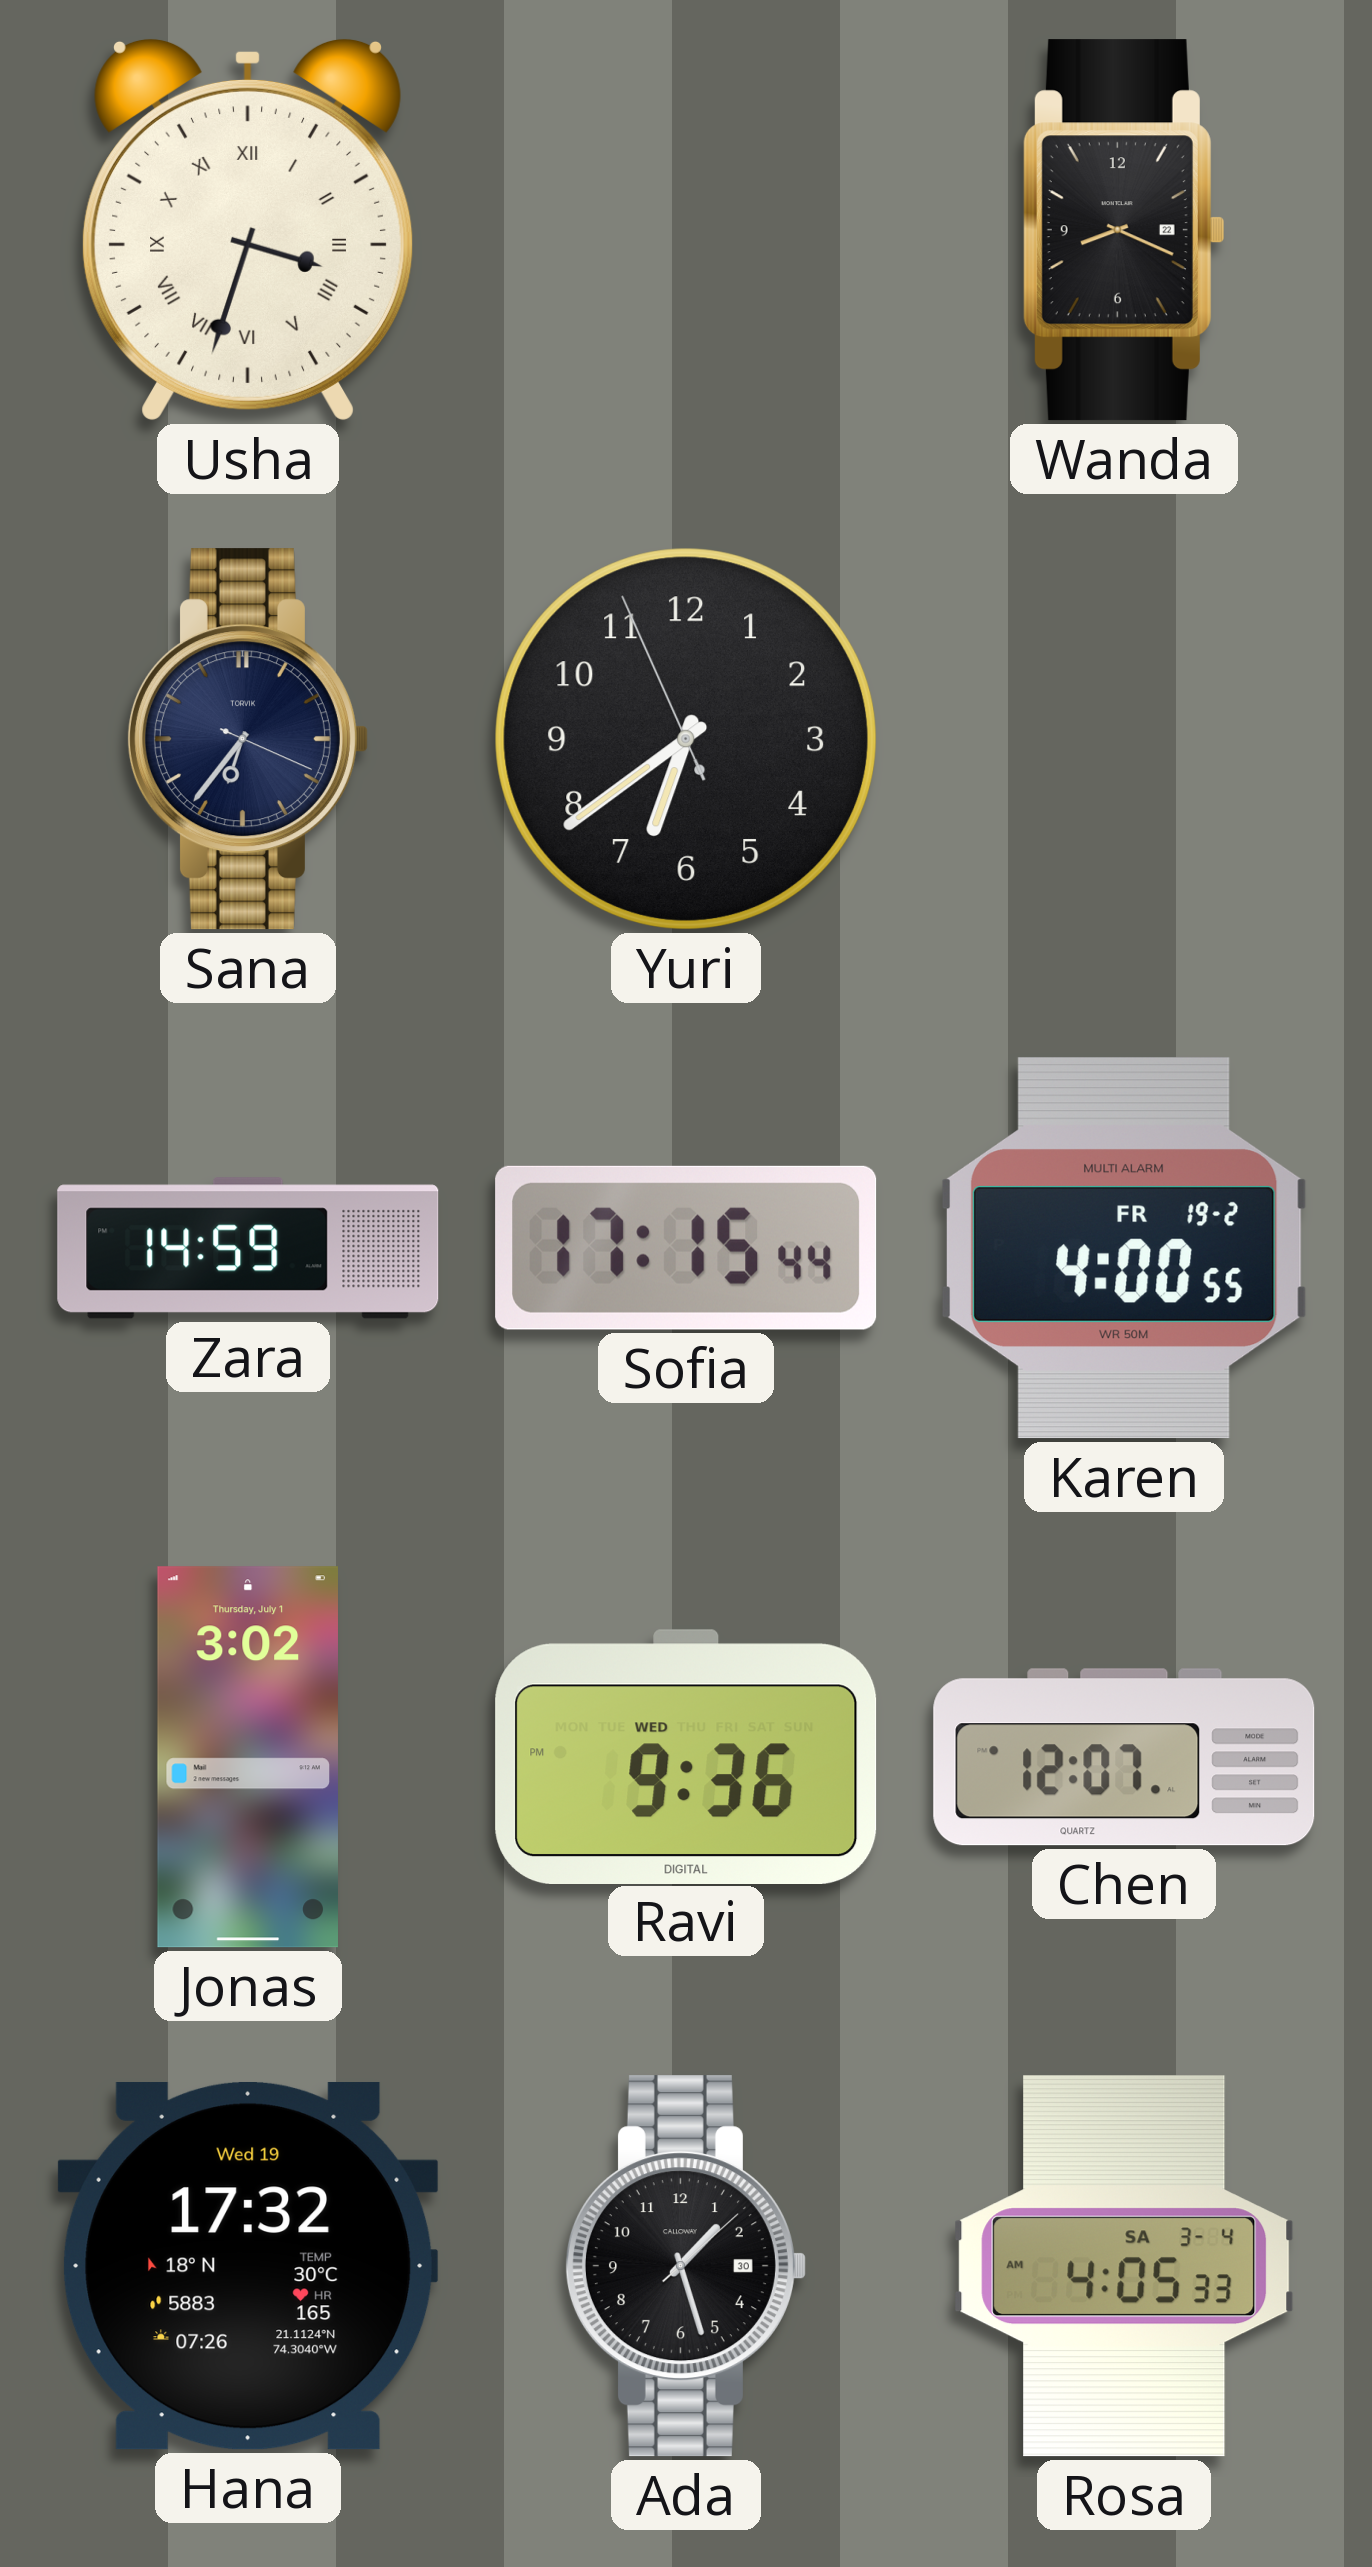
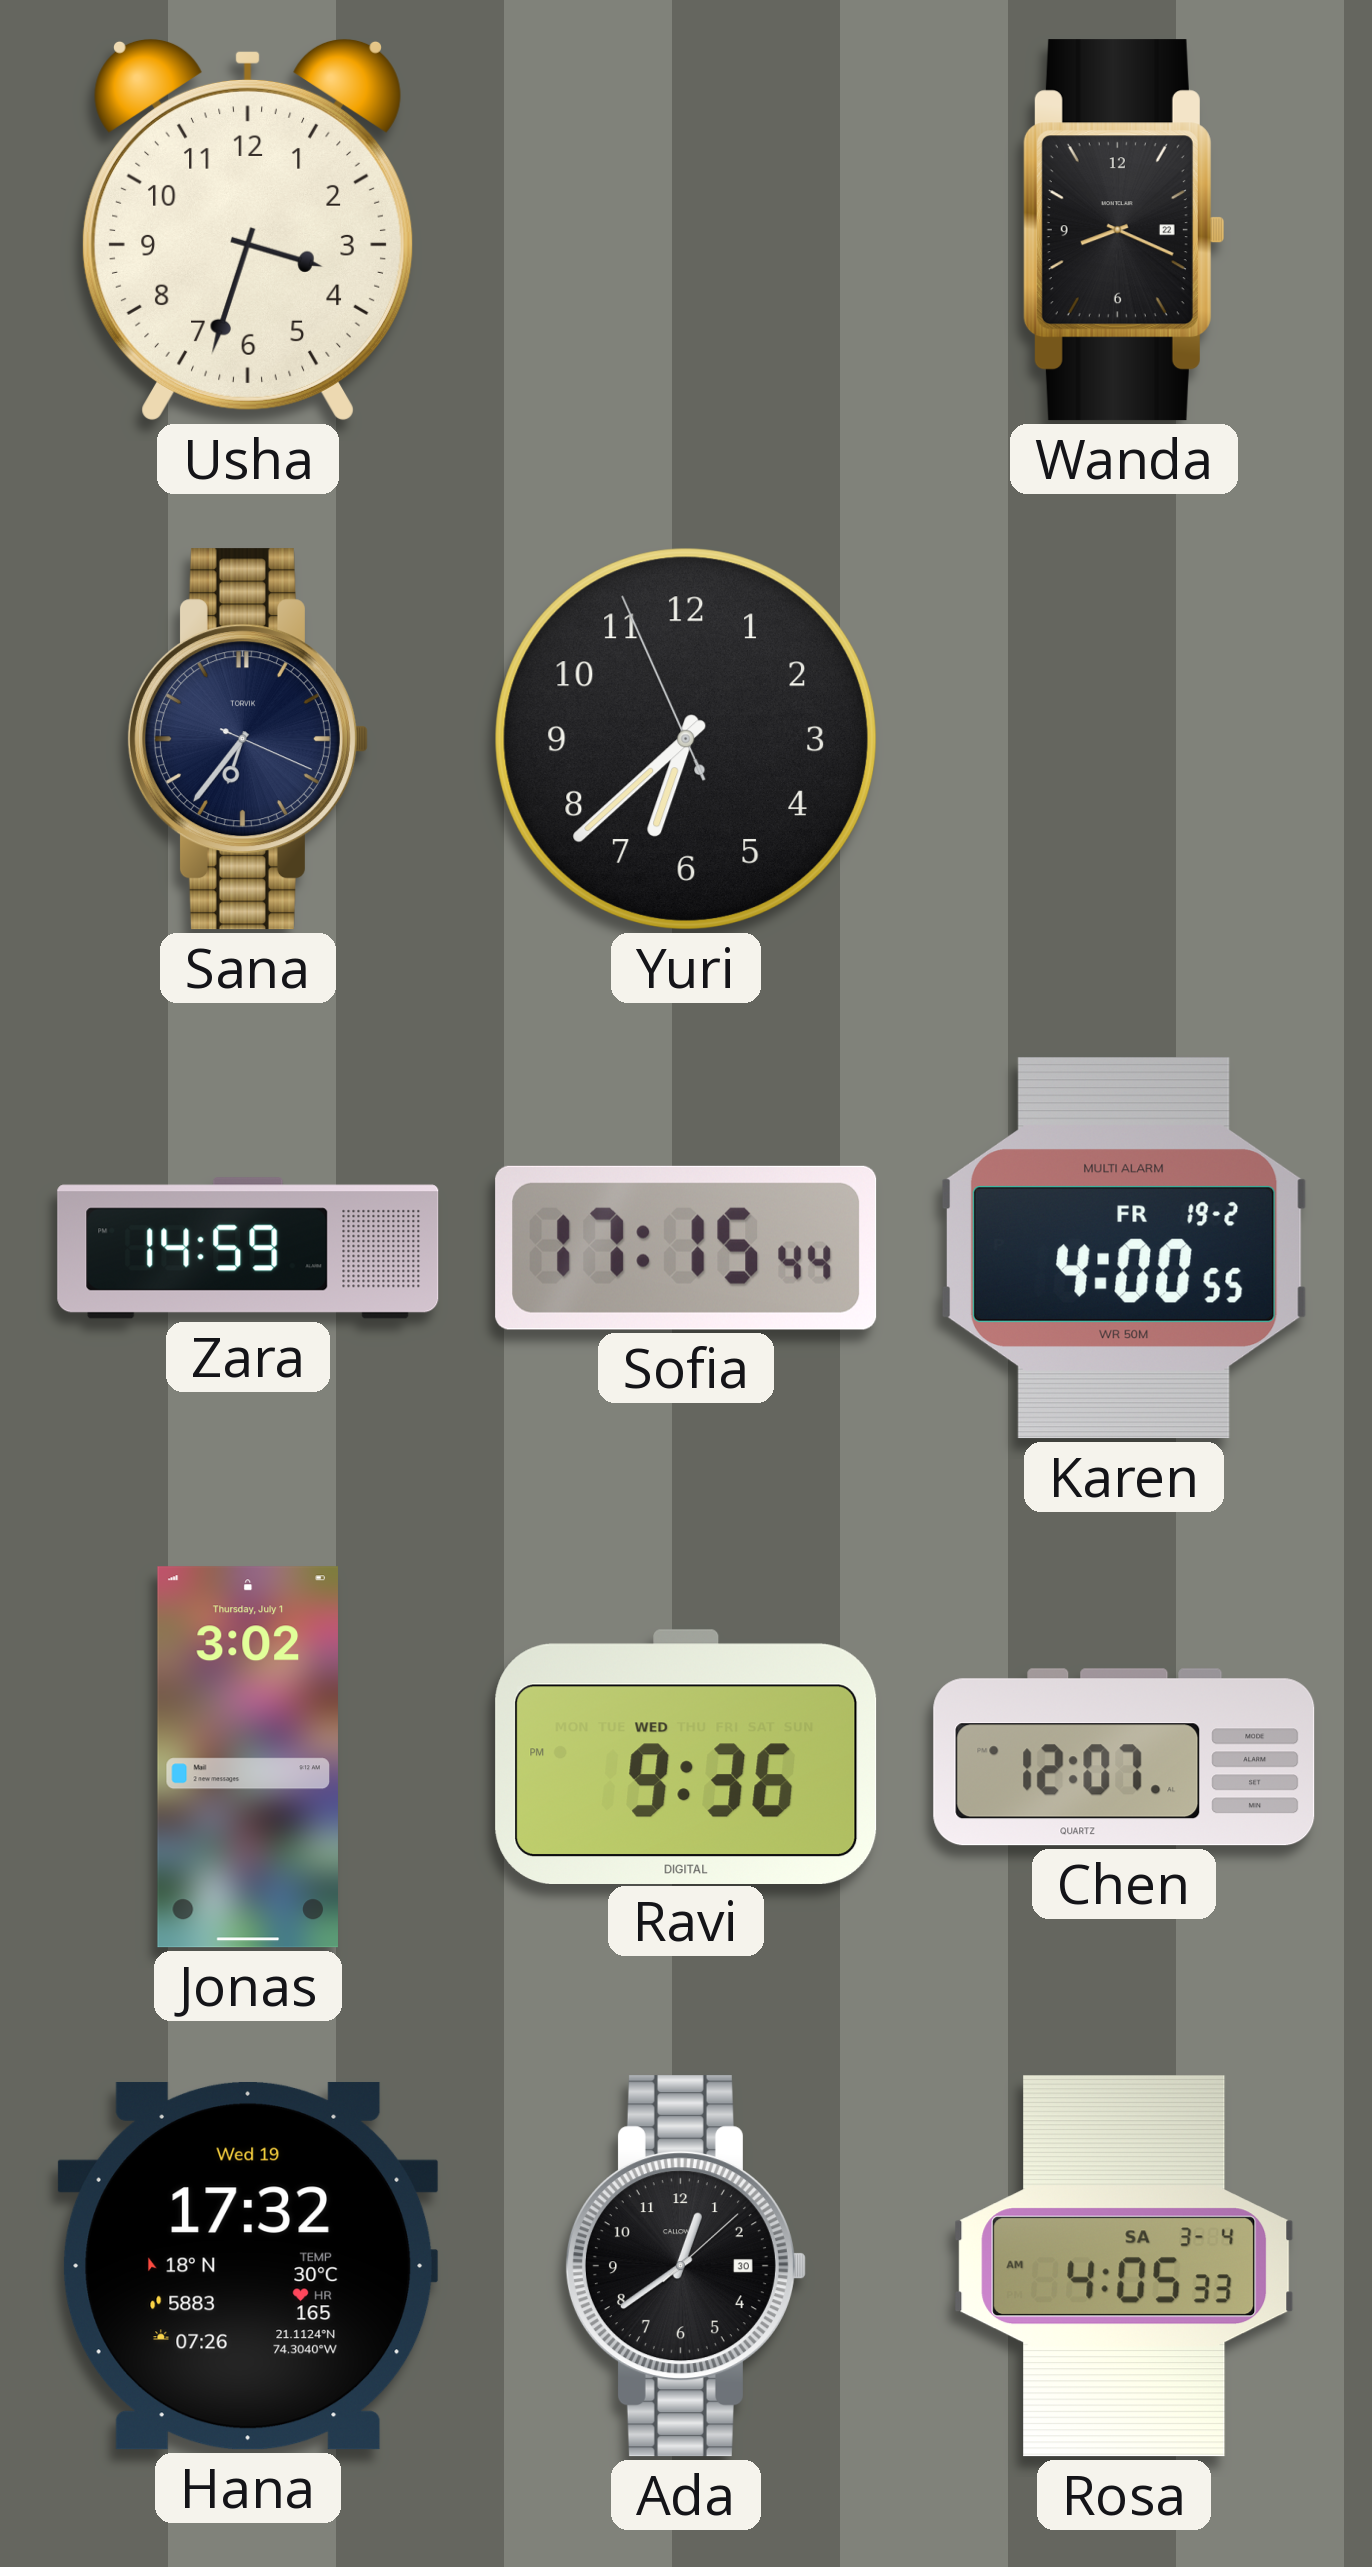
Usha numerals: Roman -> Arabic
Yuri: 6:38 -> 6:37
Ada: 1:27 -> 12:39
